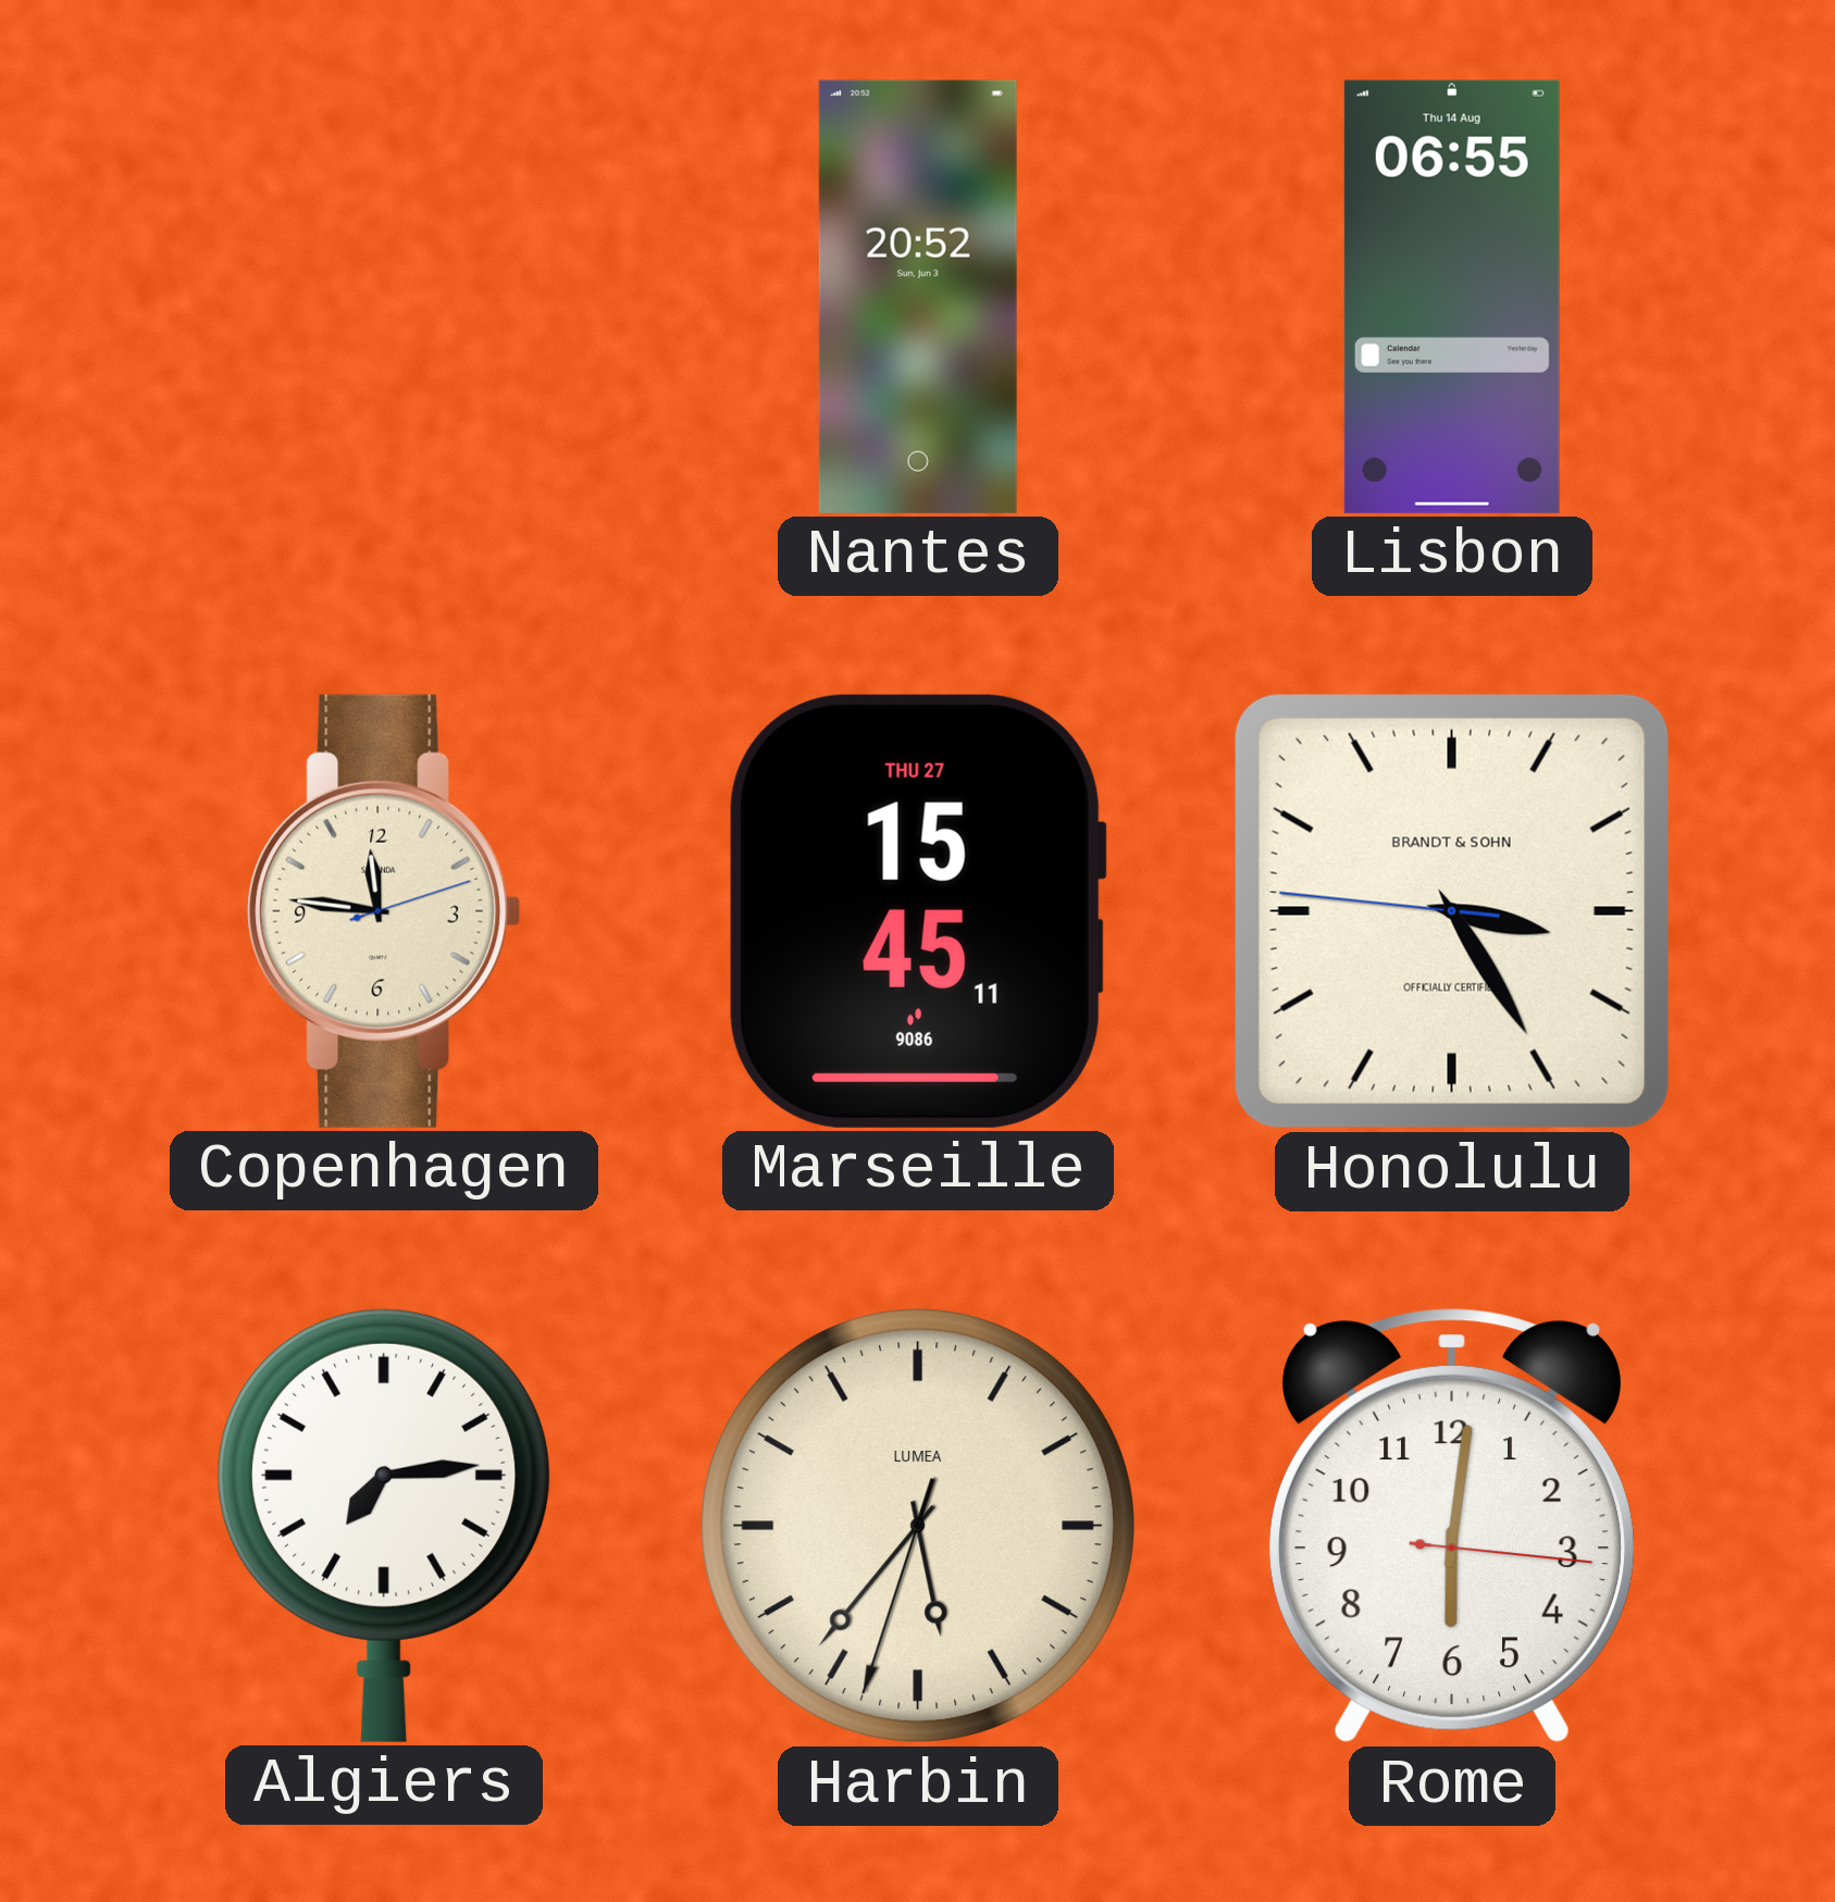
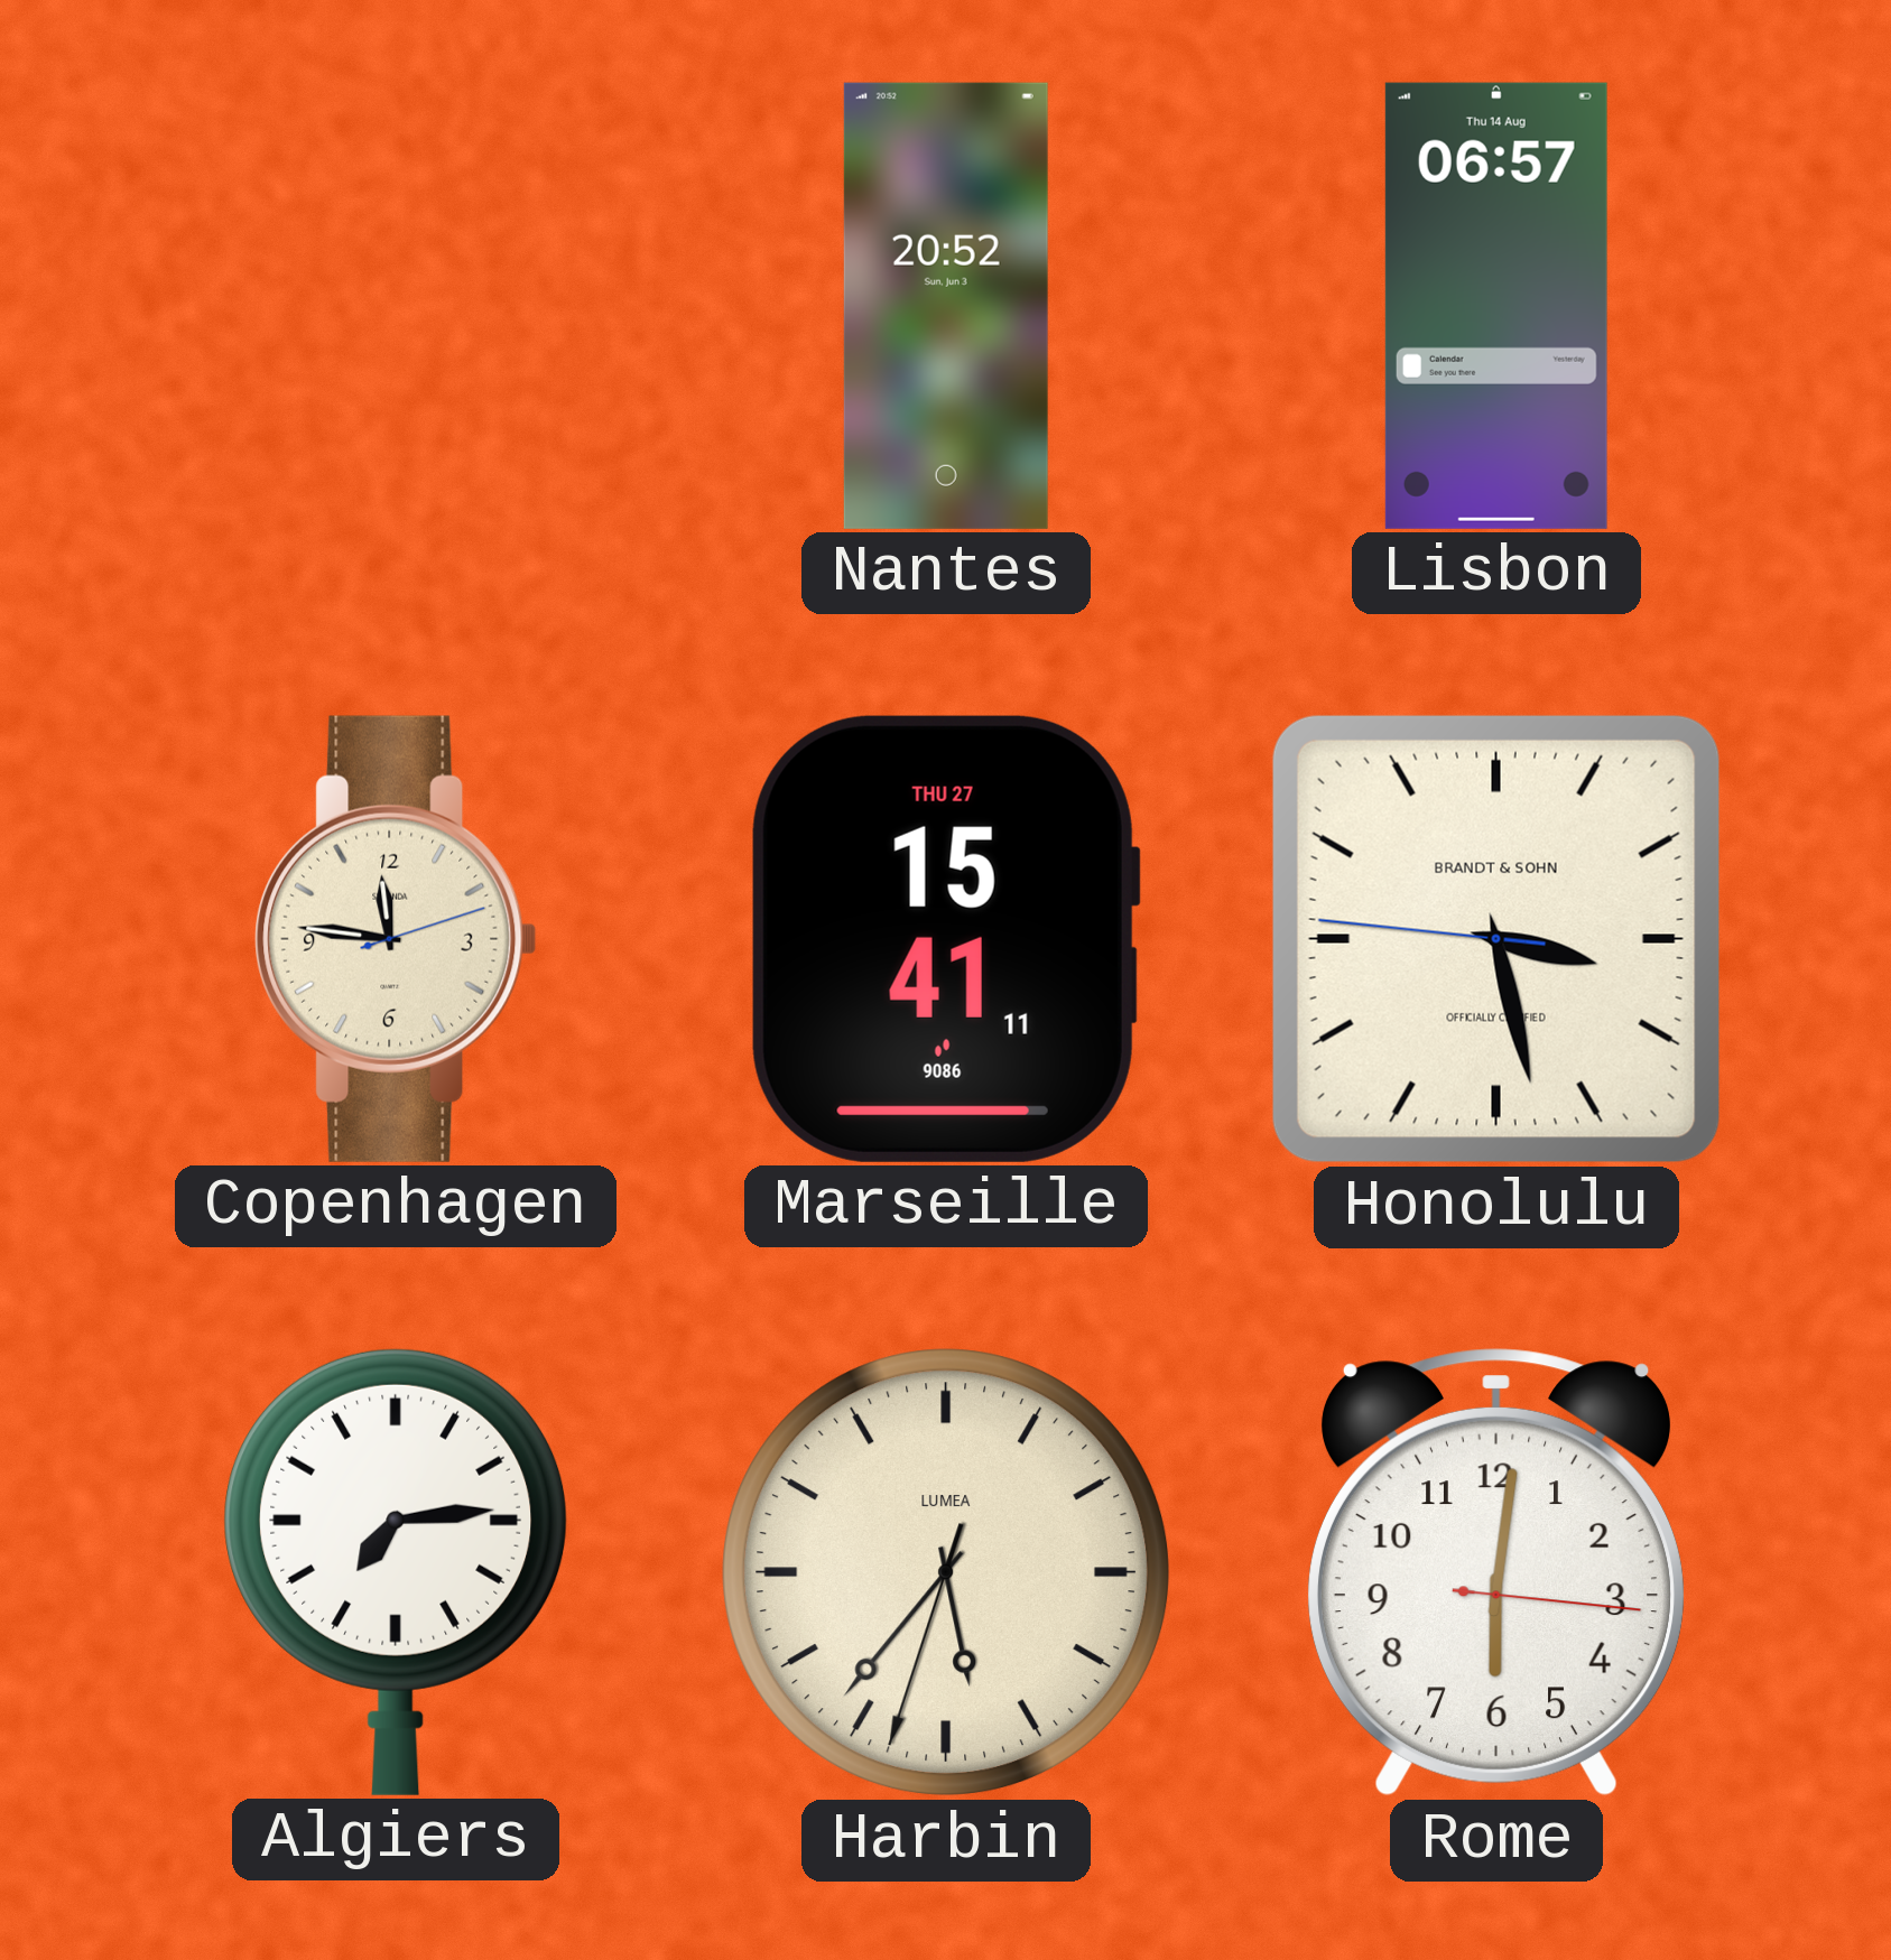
Lisbon: 06:55 -> 06:57
Marseille: 15:45 -> 15:41
Honolulu: 3:24 -> 3:27
